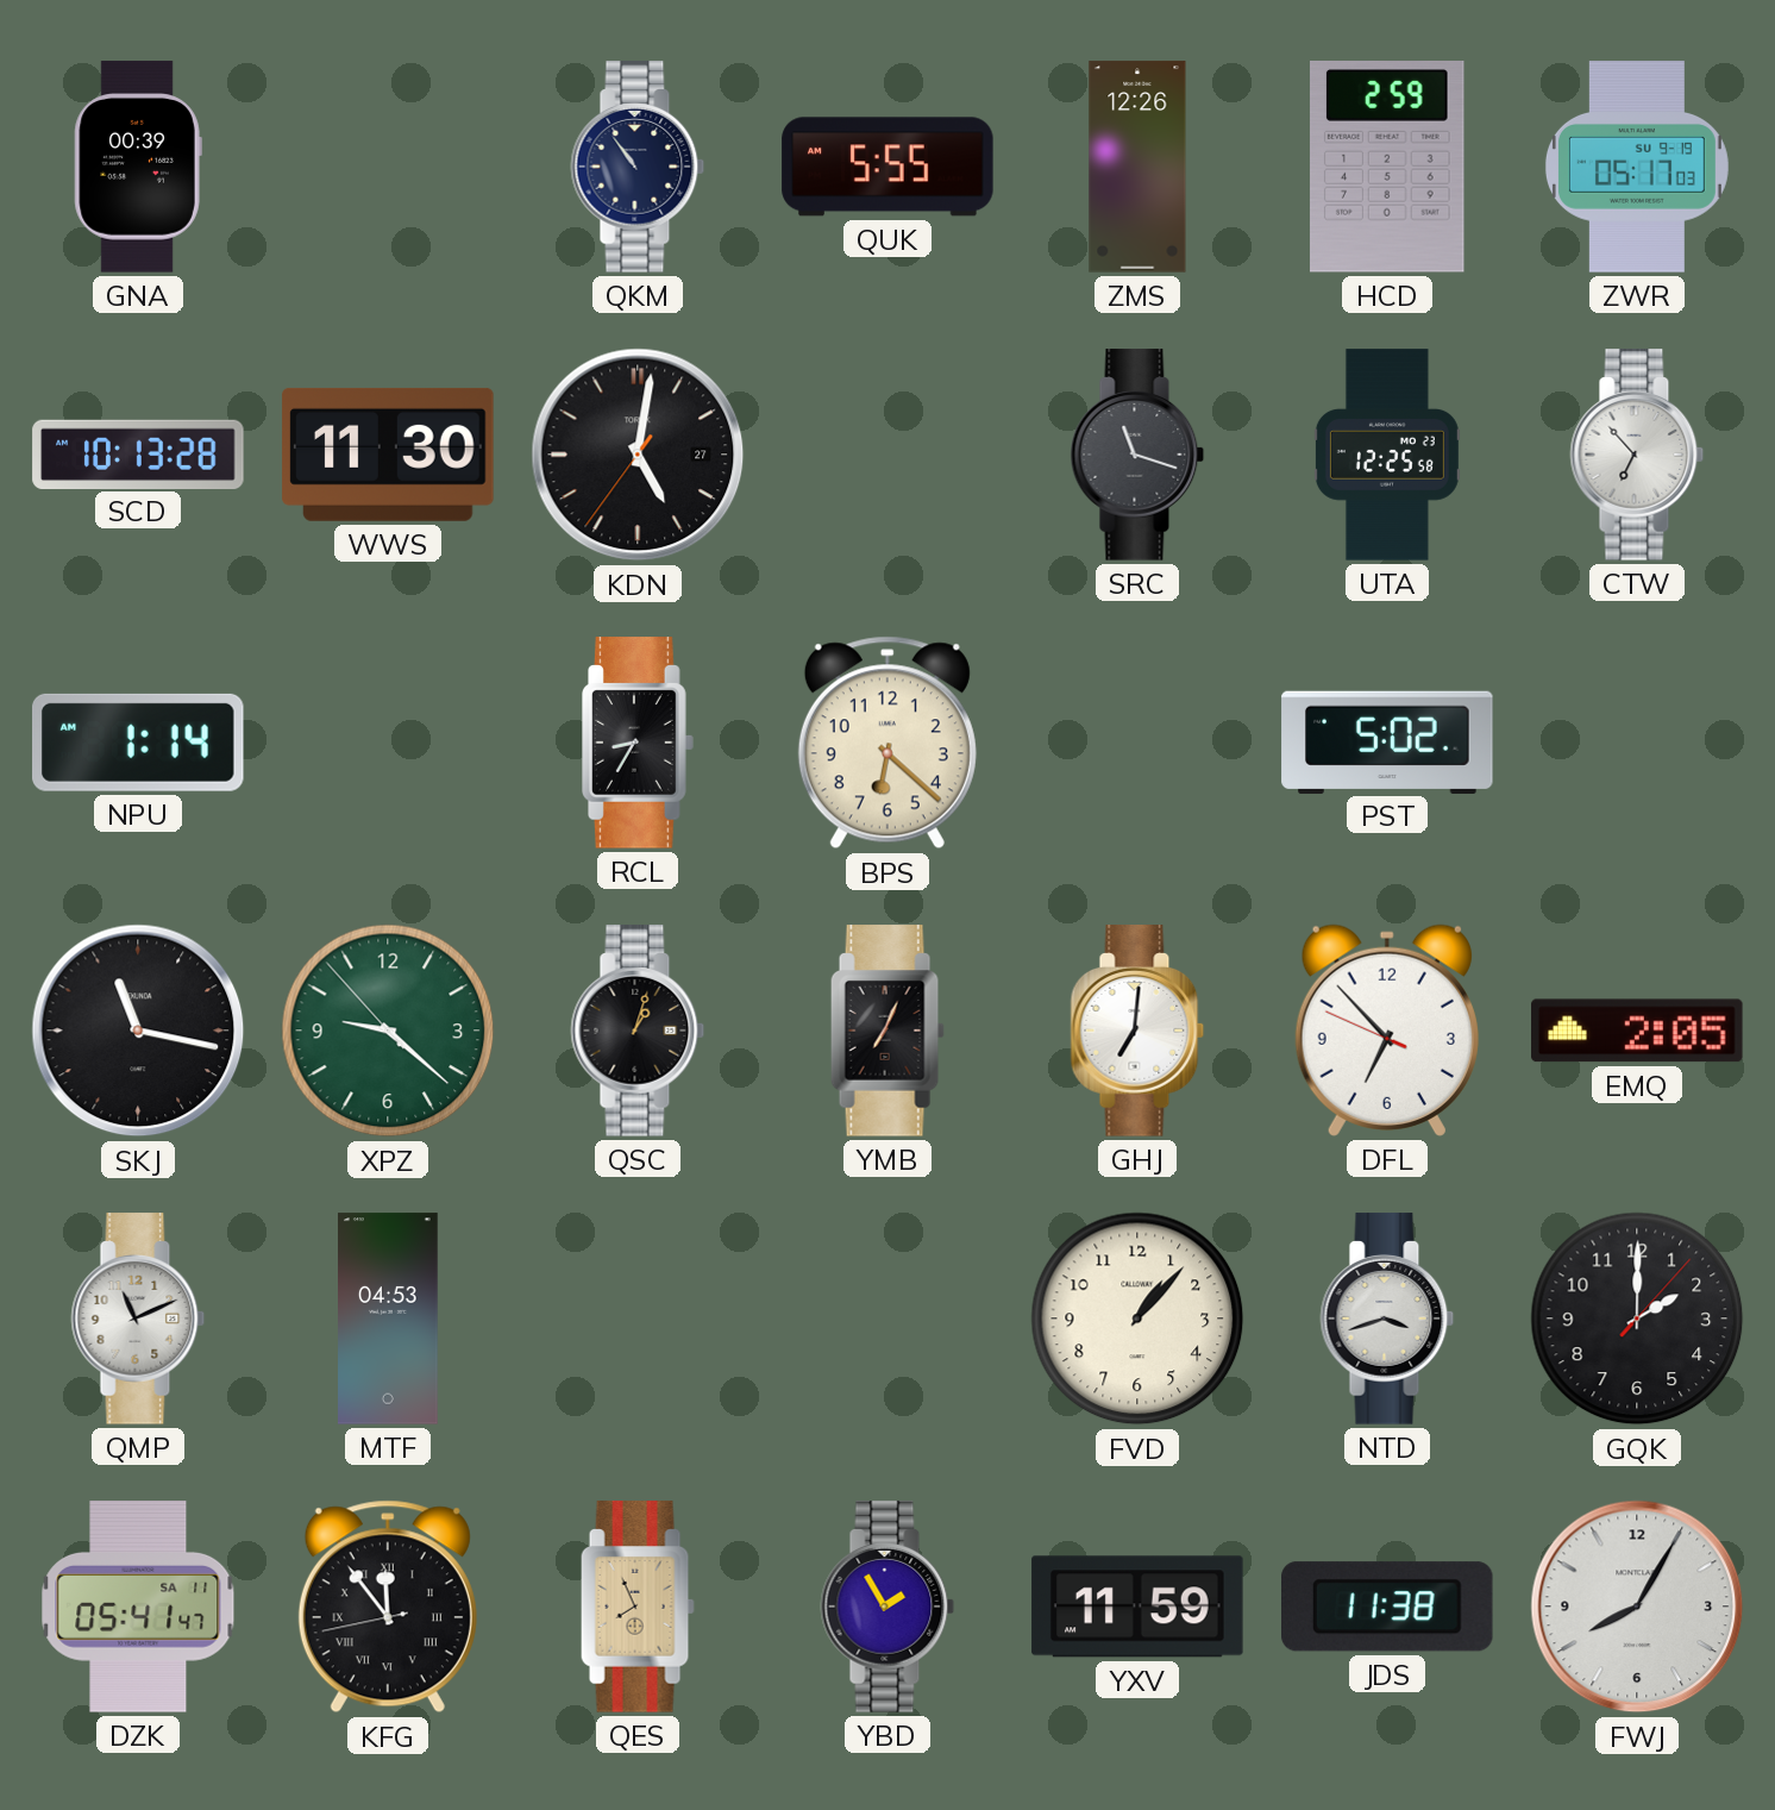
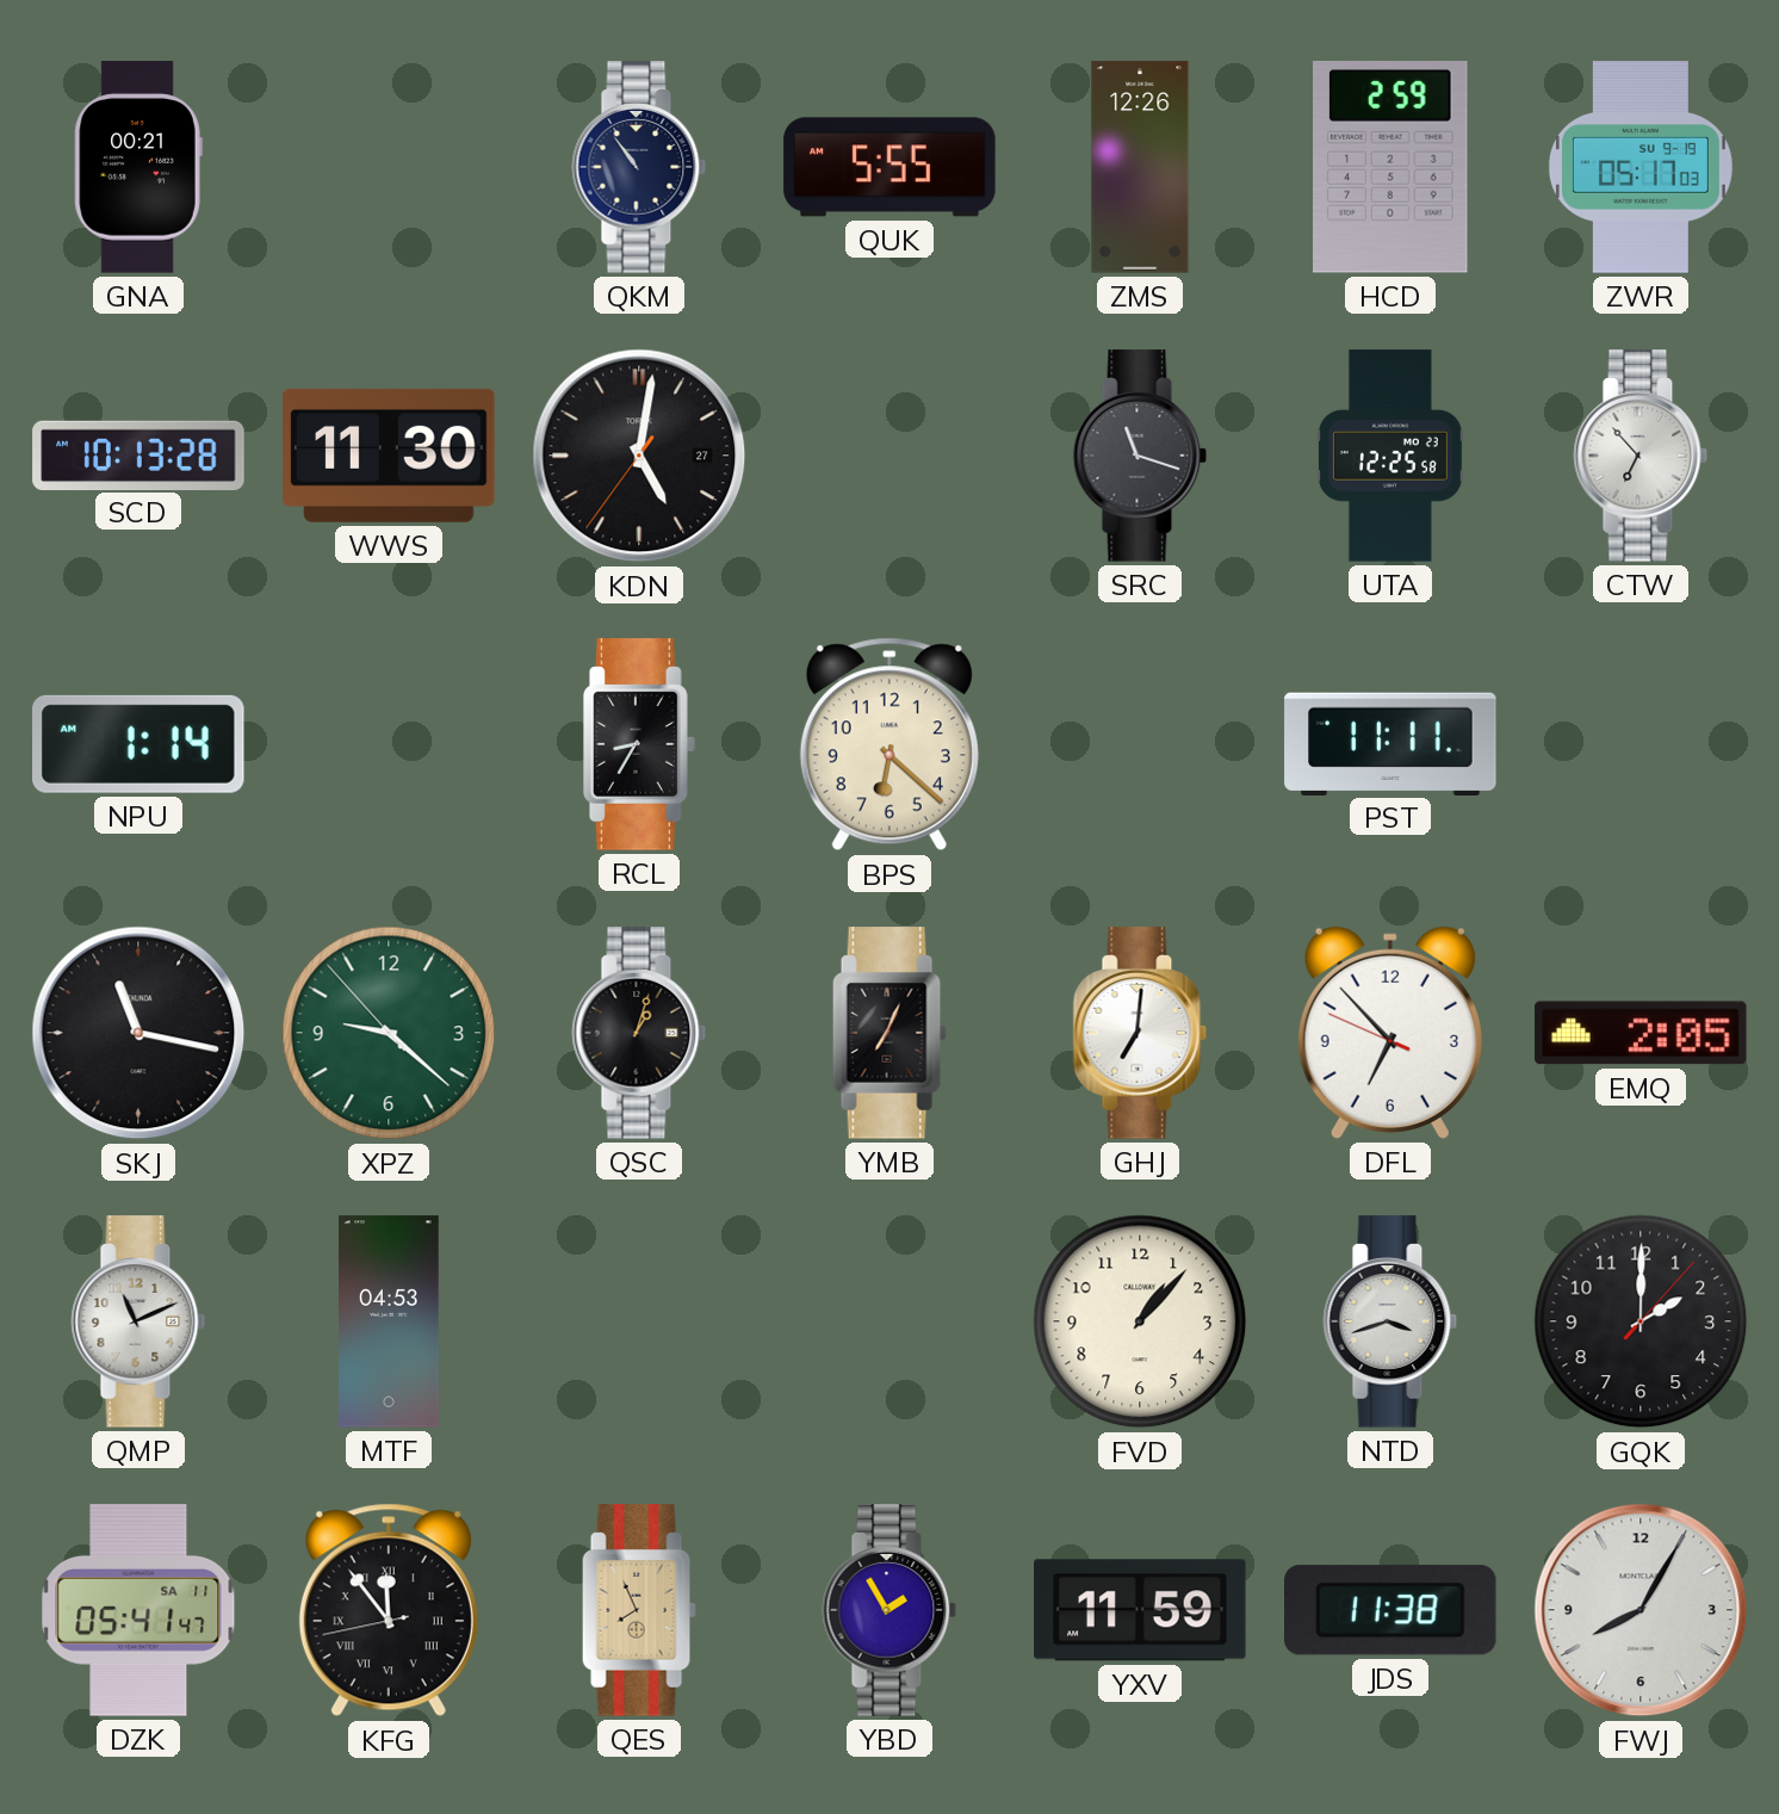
GNA: 00:39 -> 00:21
PST: 5:02 -> 11:11
